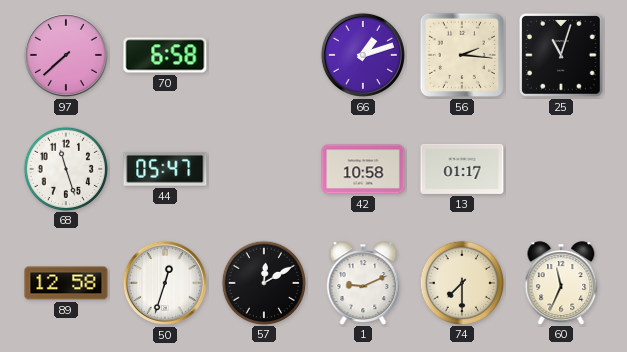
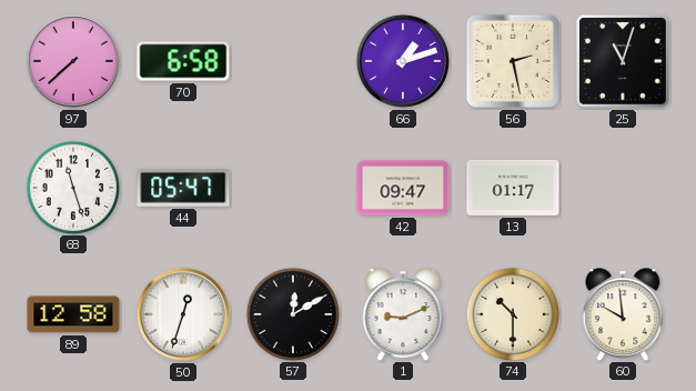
56: 2:16 -> 2:28
42: 10:58 -> 09:47
74: 7:30 -> 10:30
60: 11:34 -> 9:59
